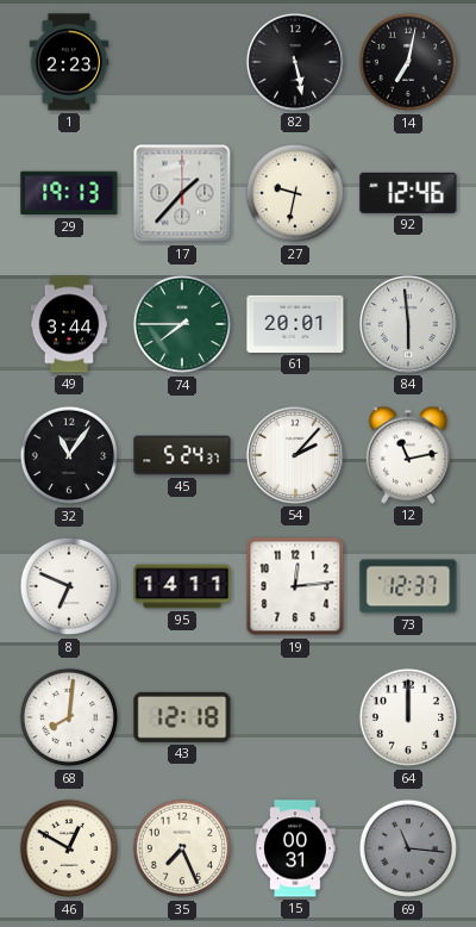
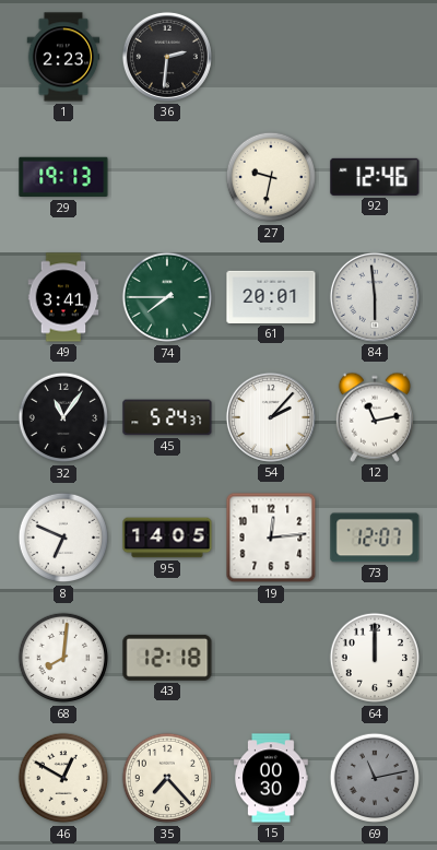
36: none -> 2:31
82: 5:28 -> none
14: 7:02 -> none
17: 1:37 -> none
49: 3:44 -> 3:41
95: 14:11 -> 14:05
73: 12:37 -> 12:07
35: 7:26 -> 7:23
15: 00:31 -> 00:30
69: 11:16 -> 11:13
